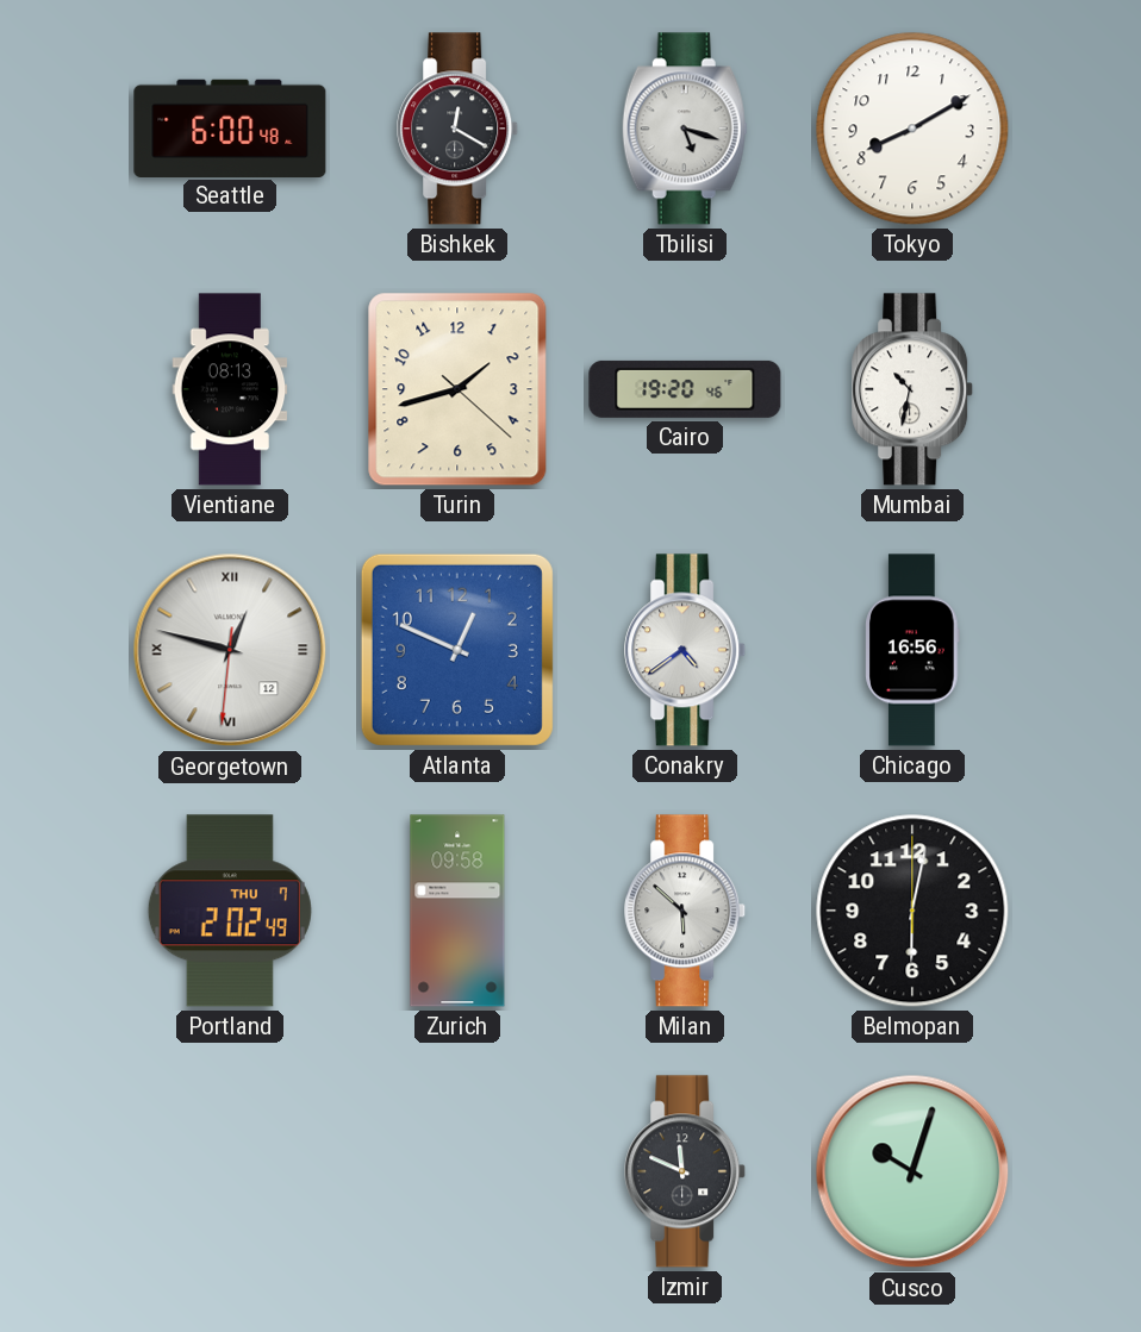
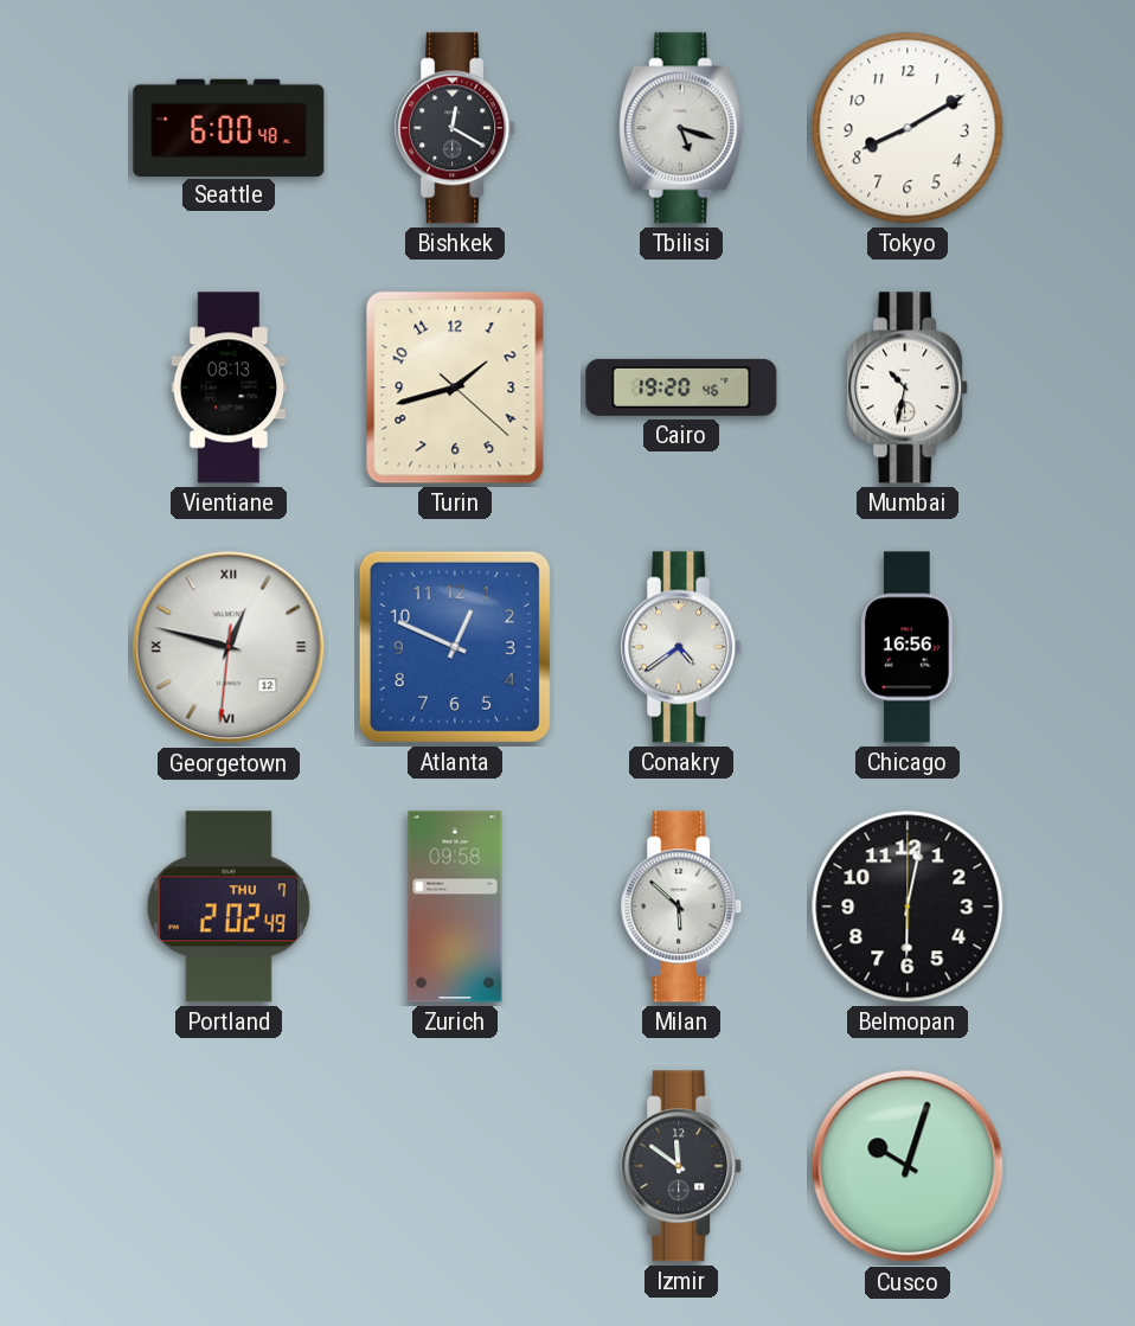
Izmir: 11:49 -> 11:51
